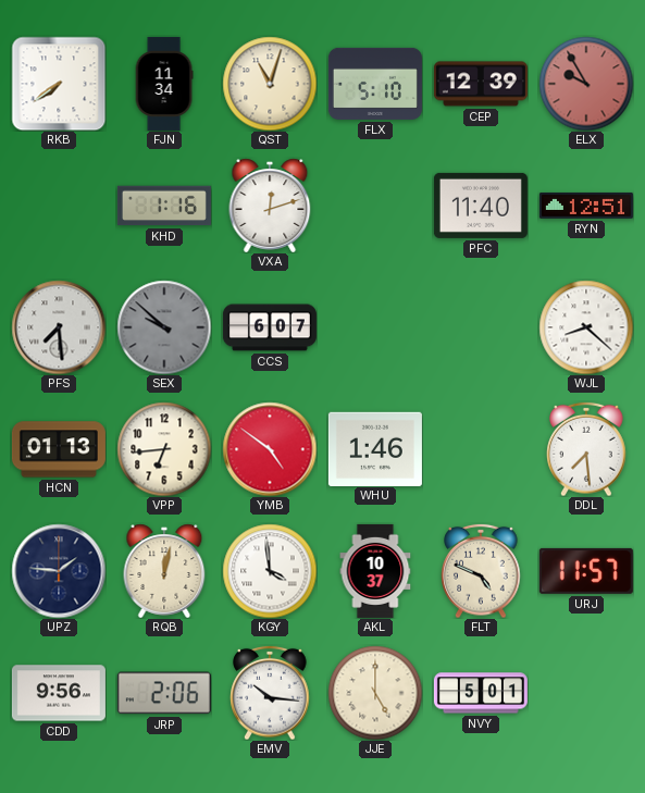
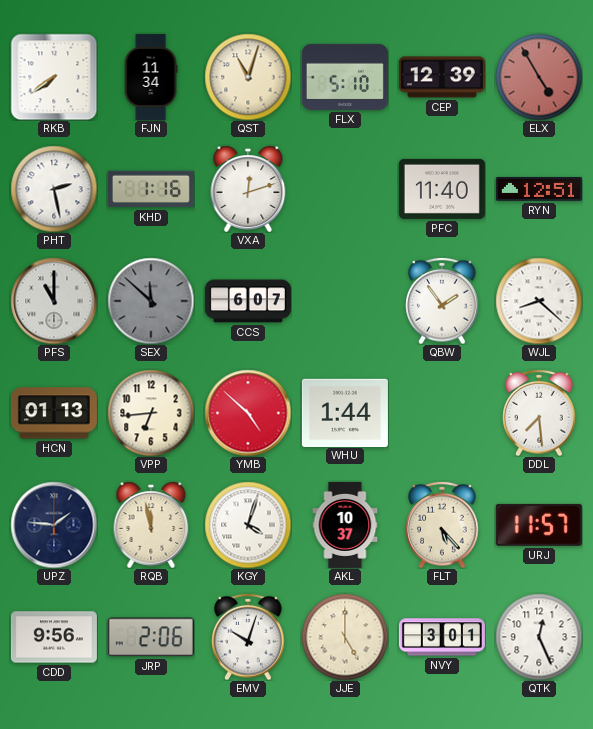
ELX: 9:55 -> 4:55
PHT: none -> 2:28
PFS: 7:29 -> 11:00
SEX: 9:52 -> 11:52
QBW: none -> 1:54
YMB: 4:51 -> 4:52
WHU: 1:46 -> 1:44
RQB: 12:02 -> 11:58
KGY: 3:59 -> 4:03
FLT: 4:49 -> 5:23
EMV: 10:16 -> 10:03
NVY: 5:01 -> 3:01
QTK: none -> 12:26
